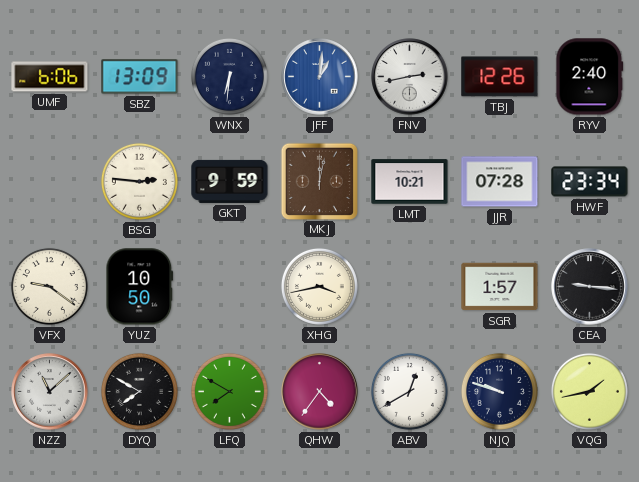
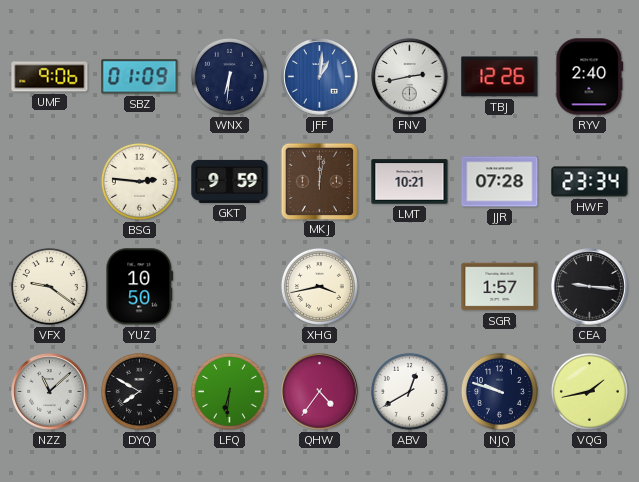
UMF: 6:06 -> 9:06
SBZ: 13:09 -> 01:09
LFQ: 7:50 -> 6:31
